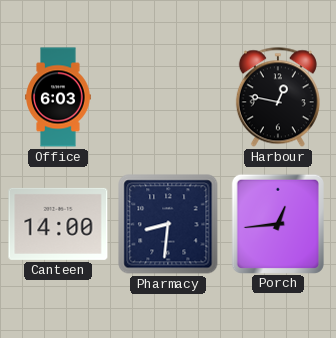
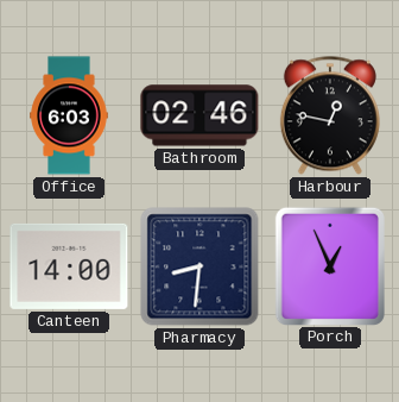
Bathroom: none -> 02:46
Porch: 12:44 -> 12:56
